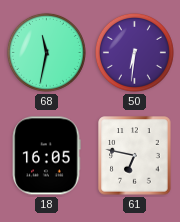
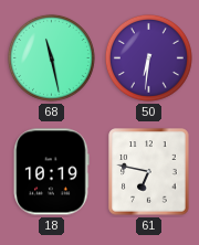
68: 11:32 -> 11:28
18: 16:05 -> 10:19
